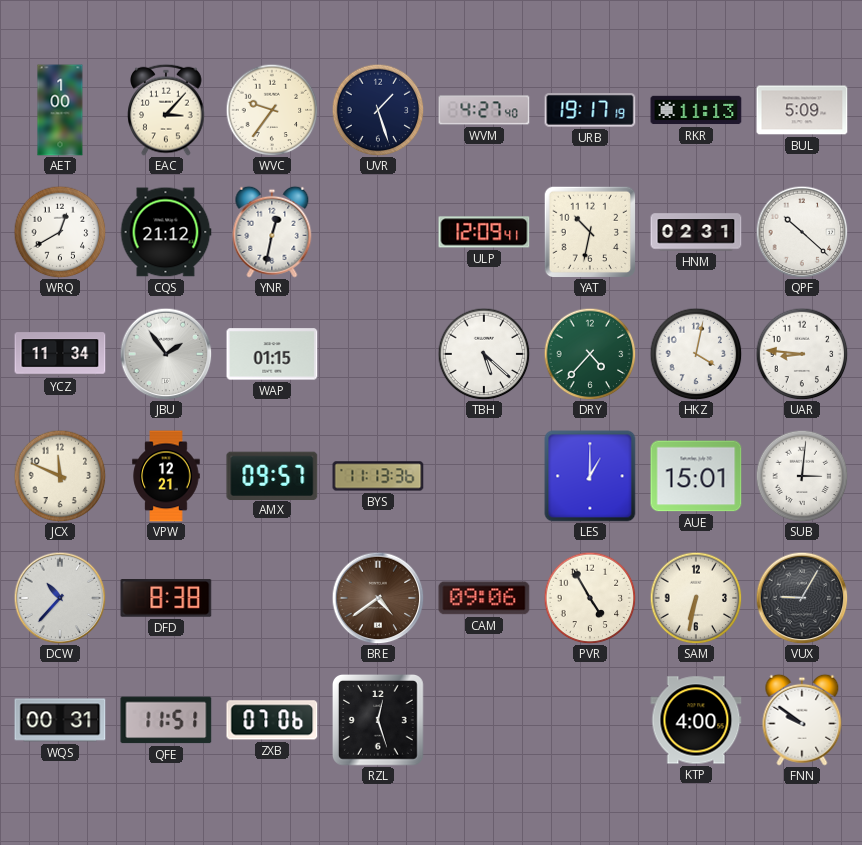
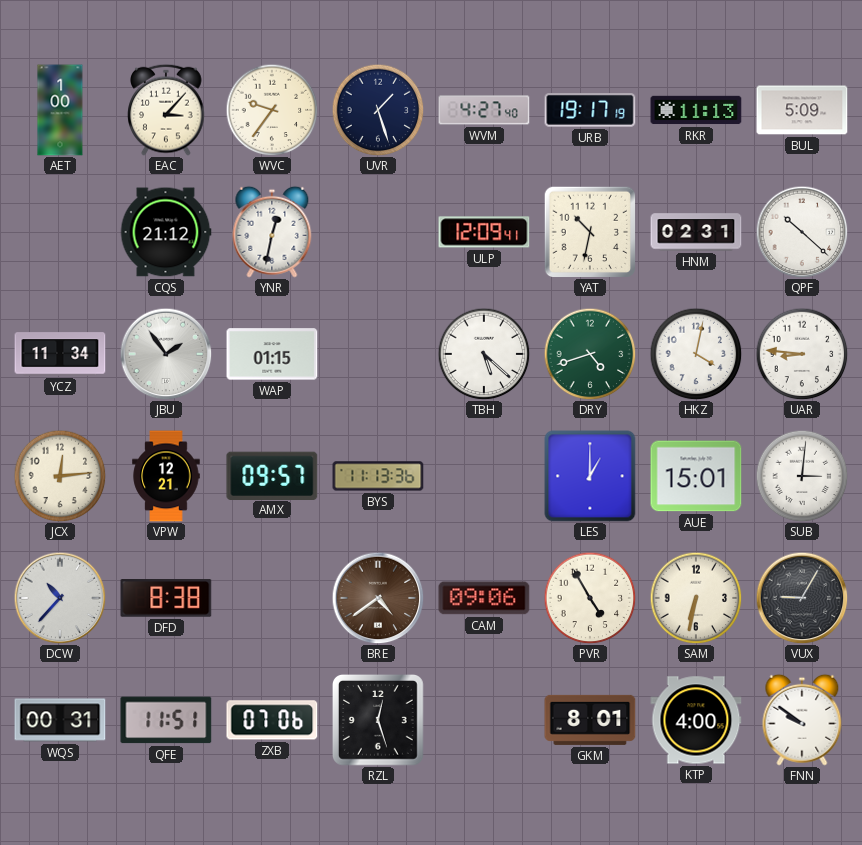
WRQ: 12:40 -> none
DRY: 4:37 -> 4:42
JCX: 11:49 -> 12:14
GKM: none -> 8:01
